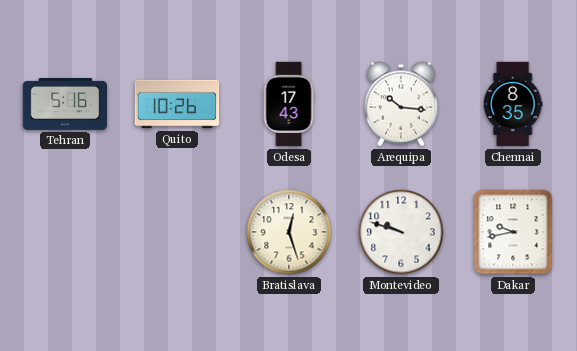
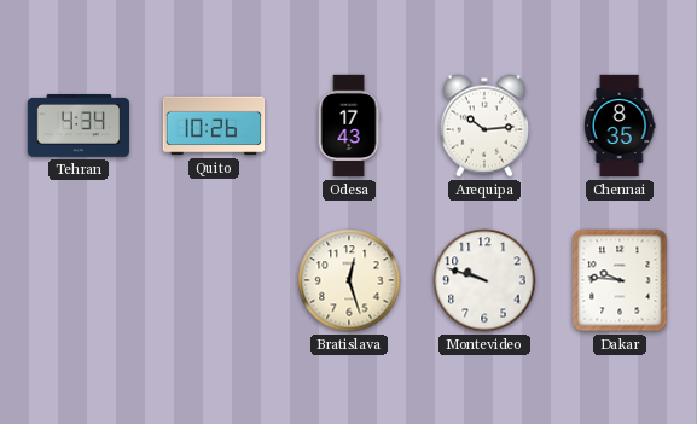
Tehran: 5:16 -> 4:34
Arequipa: 10:16 -> 10:14
Dakar: 9:43 -> 9:46
